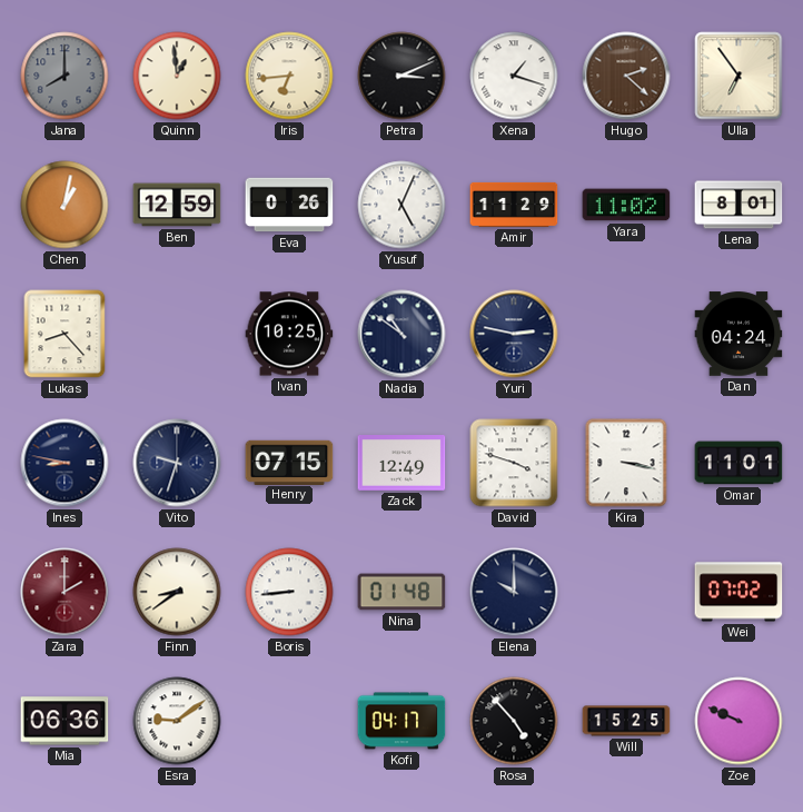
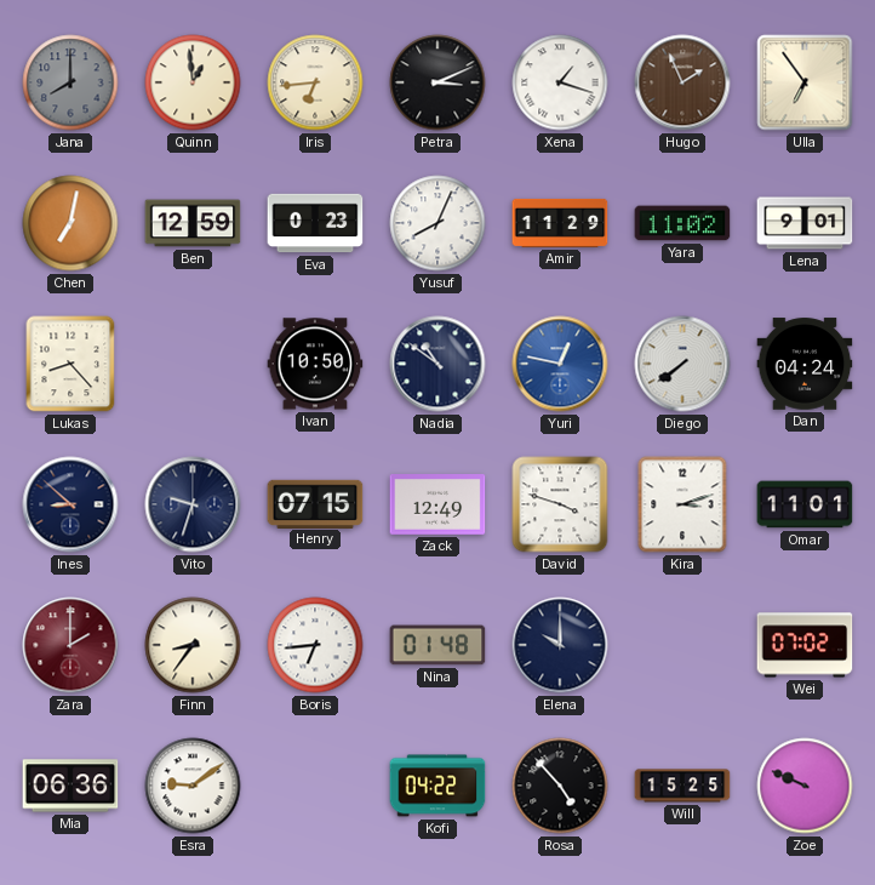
Hugo: 2:22 -> 1:56
Chen: 1:02 -> 7:02
Eva: 0:26 -> 0:23
Yusuf: 5:04 -> 8:04
Lena: 8:01 -> 9:01
Ivan: 10:25 -> 10:50
Yuri: 2:47 -> 12:47
Yuri dial: navy -> blue
Diego: none -> 7:39
Ines: 8:47 -> 8:52
Kira: 3:17 -> 3:12
Finn: 8:39 -> 8:36
Boris: 8:44 -> 6:44
Kofi: 04:17 -> 04:22
